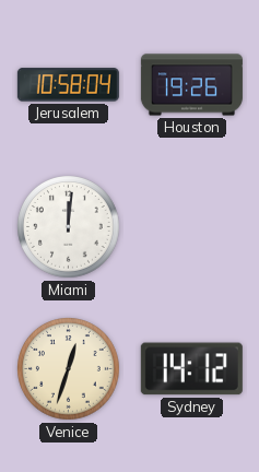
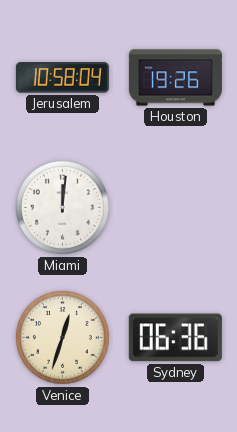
Sydney: 14:12 -> 06:36
